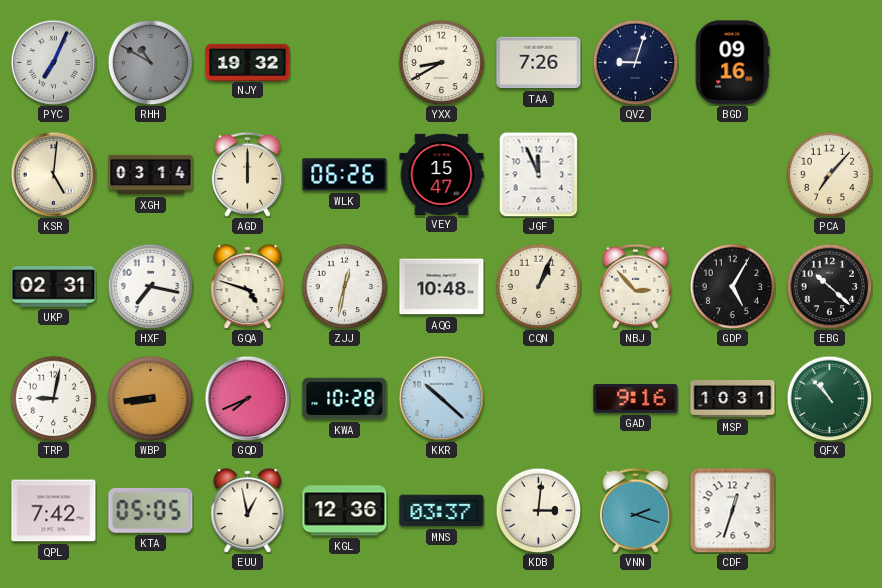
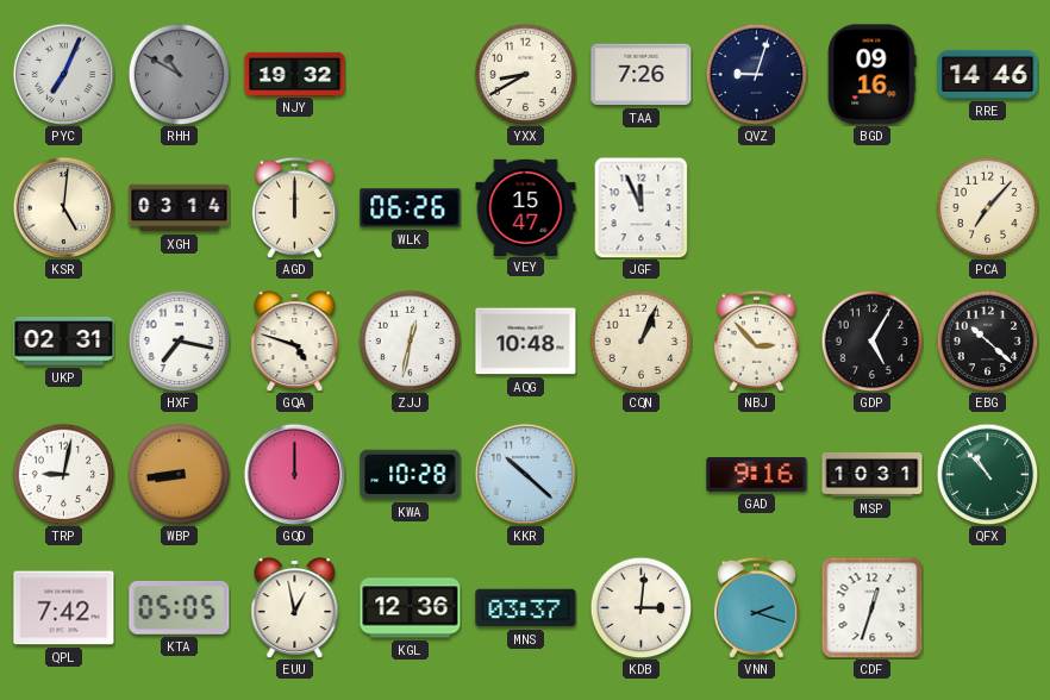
RRE: none -> 14:46
GQD: 7:41 -> 12:00
